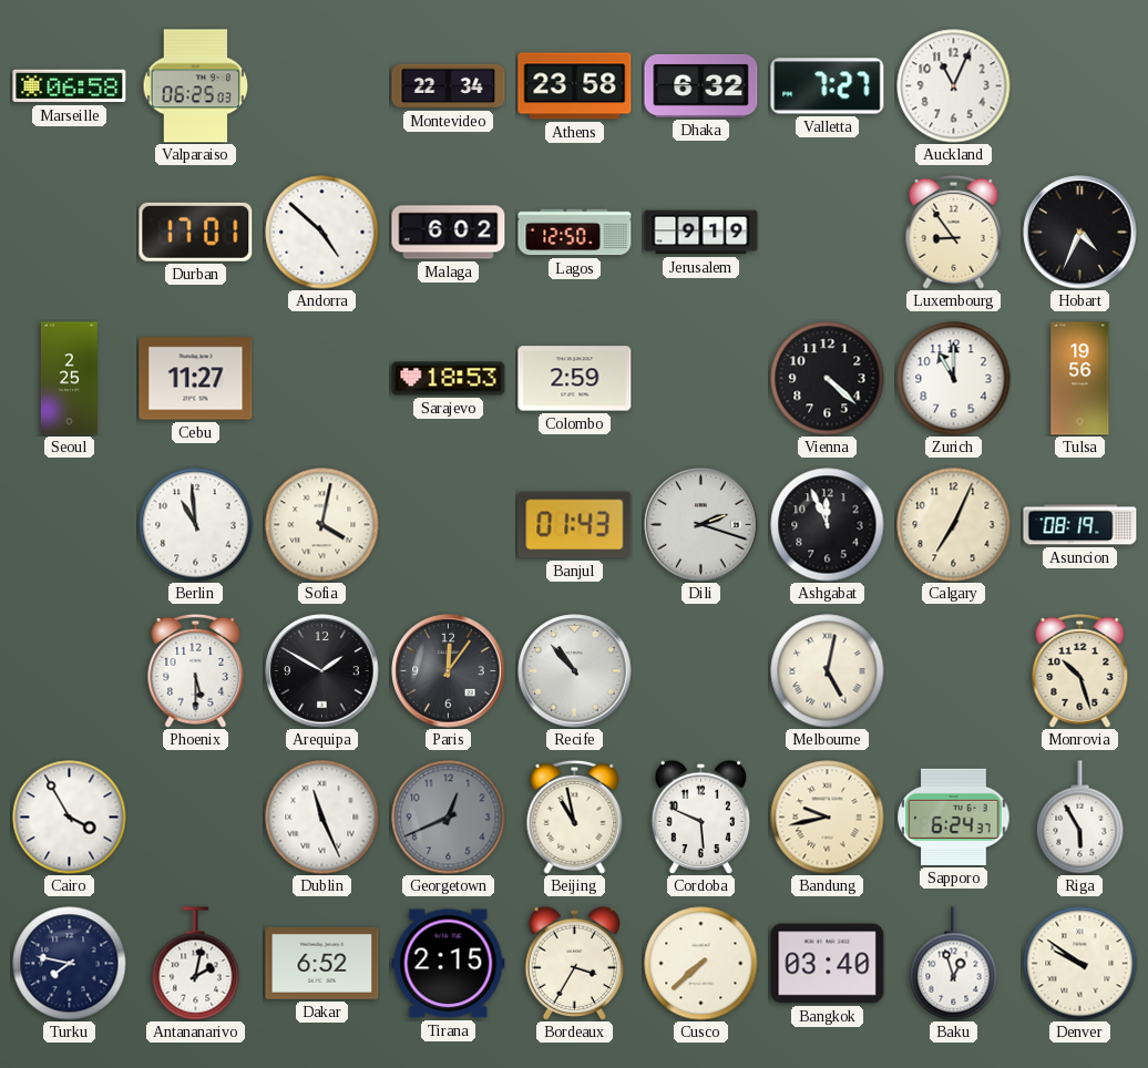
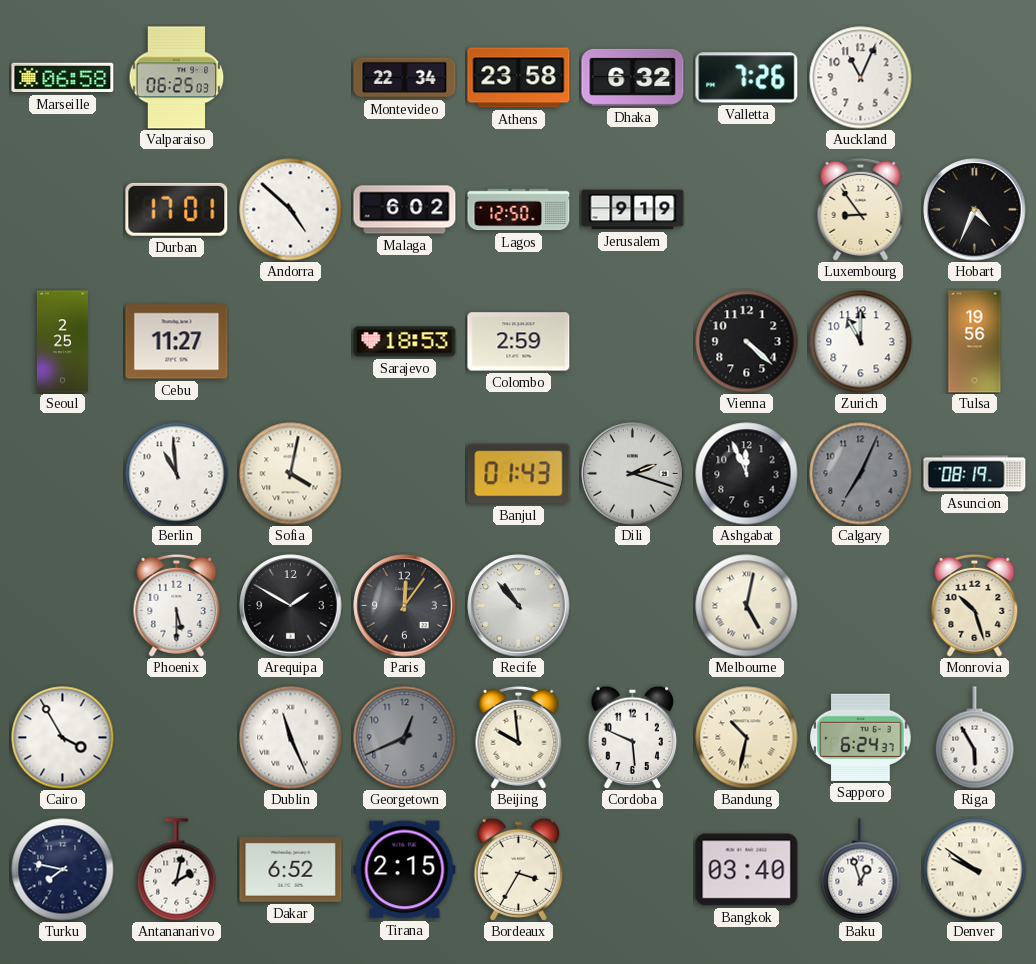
Valletta: 7:27 -> 7:26
Calgary dial: cream -> grey
Beijing: 10:58 -> 9:59
Bandung: 9:43 -> 10:32
Cusco: 7:38 -> none
